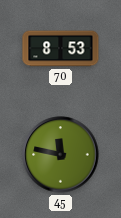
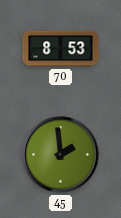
45: 11:47 -> 1:59
